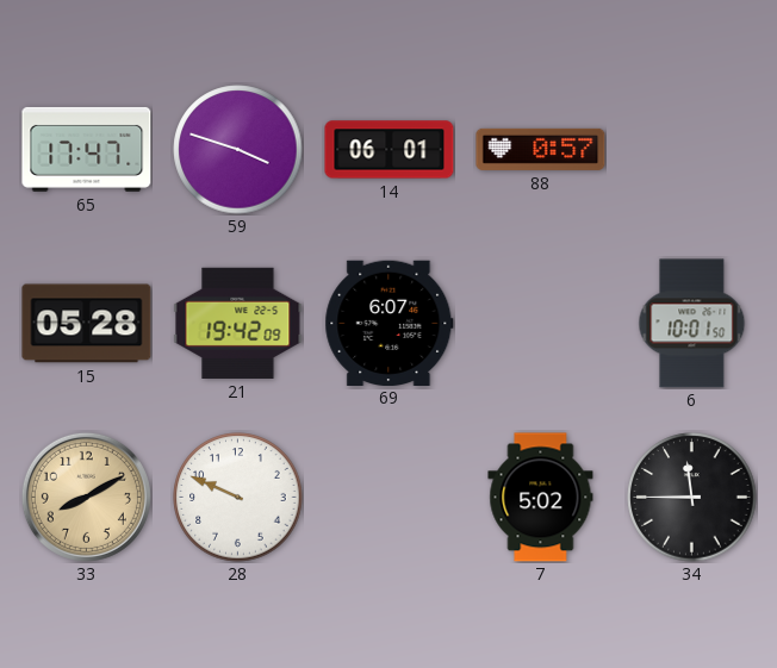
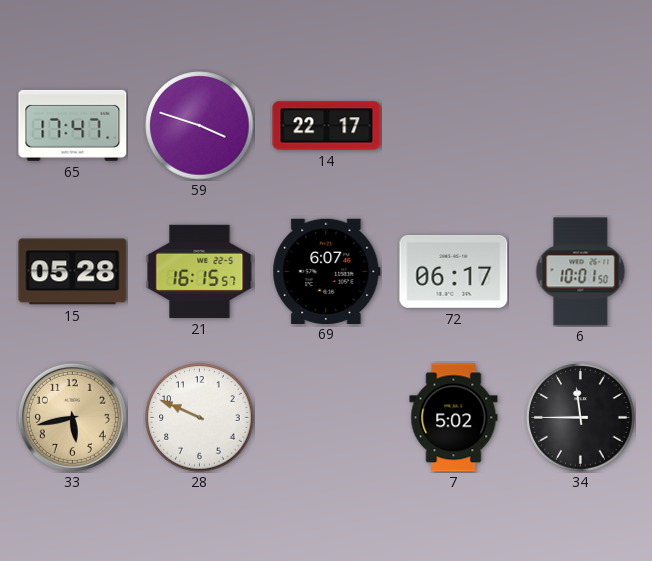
14: 06:01 -> 22:17
88: 0:57 -> none
21: 19:42 -> 16:15
72: none -> 06:17
33: 8:10 -> 5:43
